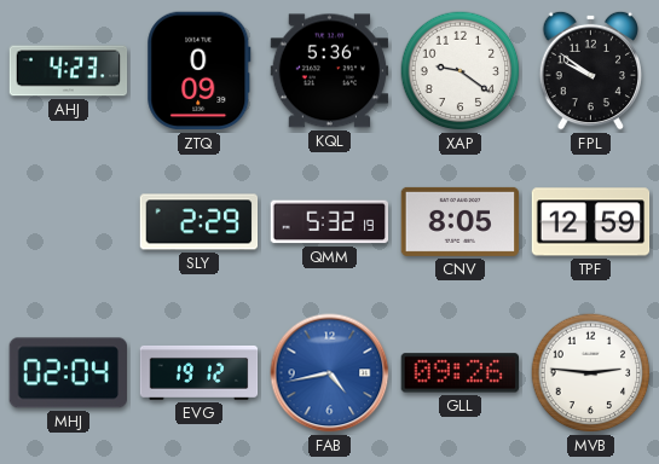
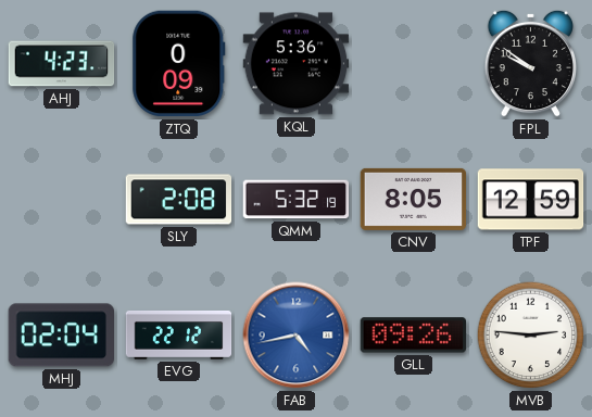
XAP: 9:21 -> none
SLY: 2:29 -> 2:08
EVG: 19:12 -> 22:12
